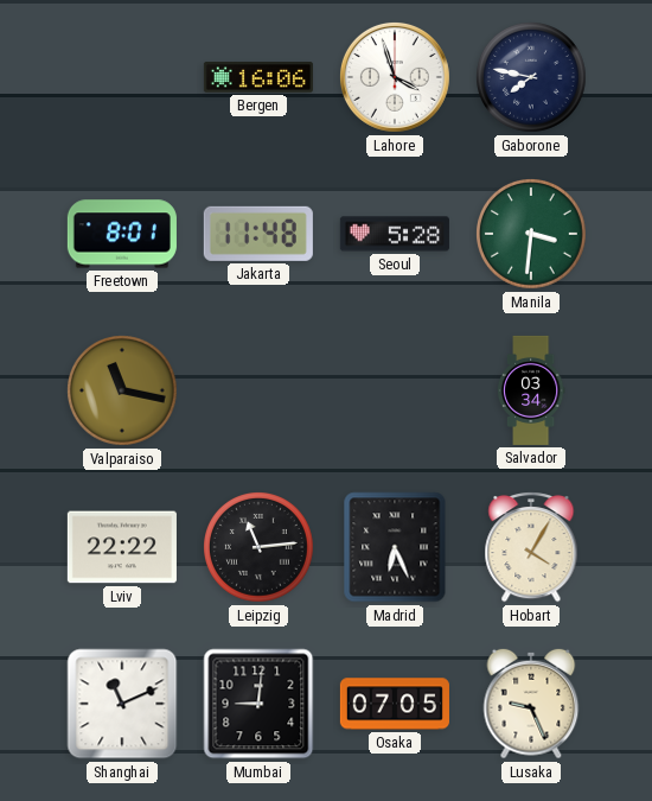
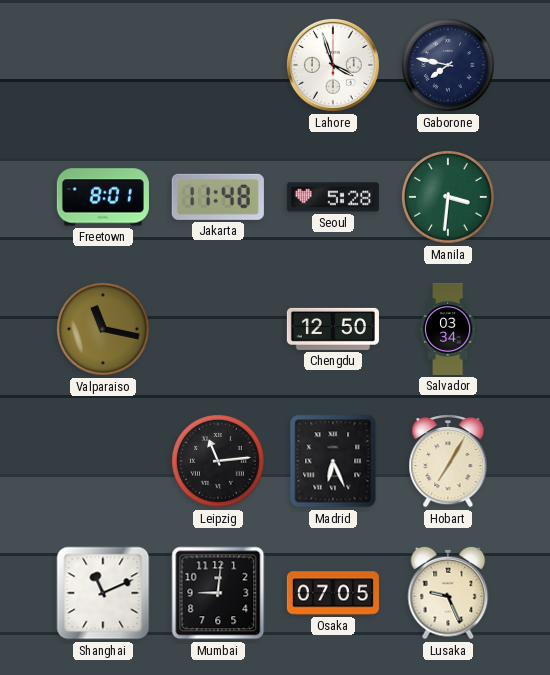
Bergen: 16:06 -> none
Chengdu: none -> 12:50
Lviv: 22:22 -> none
Hobart: 4:05 -> 7:05
